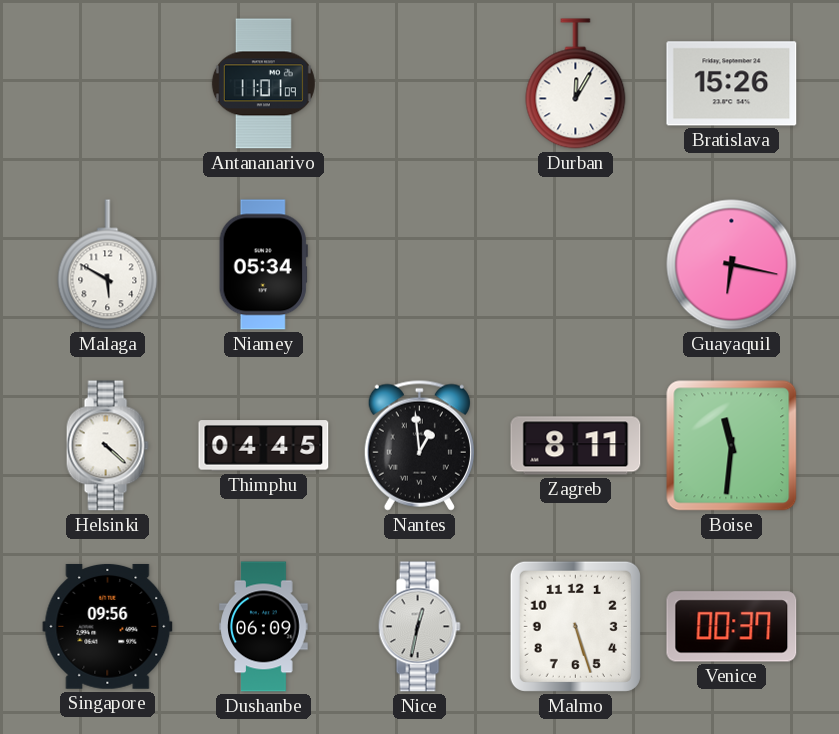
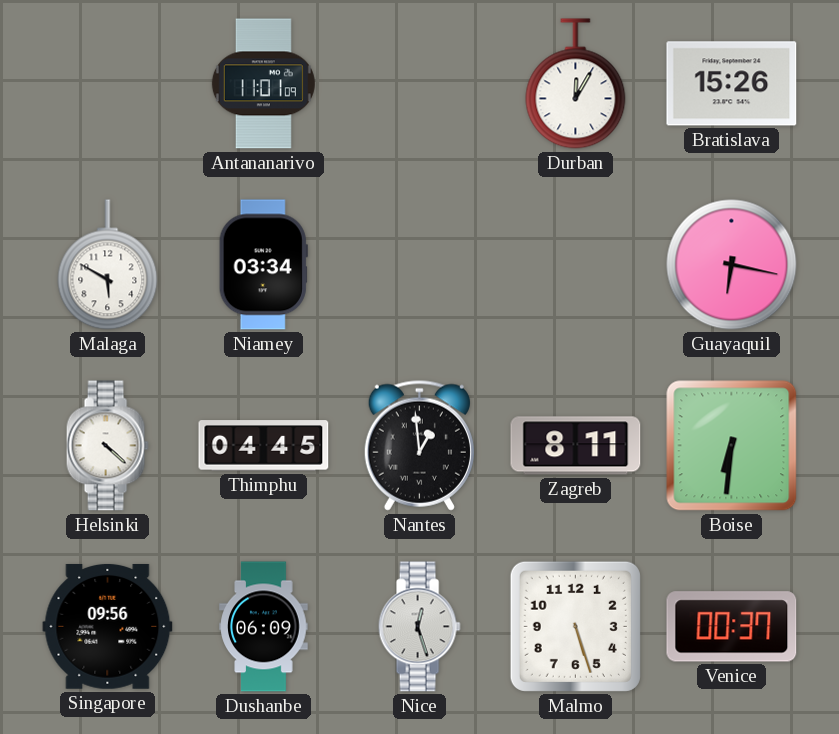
Niamey: 05:34 -> 03:34
Boise: 11:31 -> 6:31
Nice: 12:32 -> 12:27
